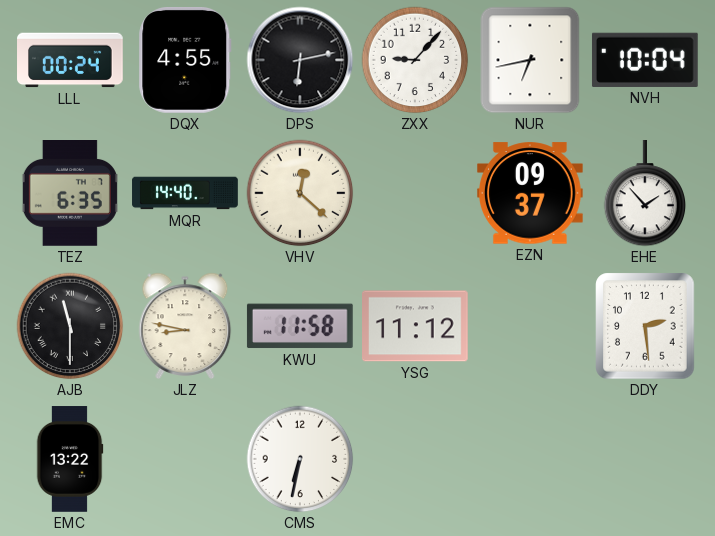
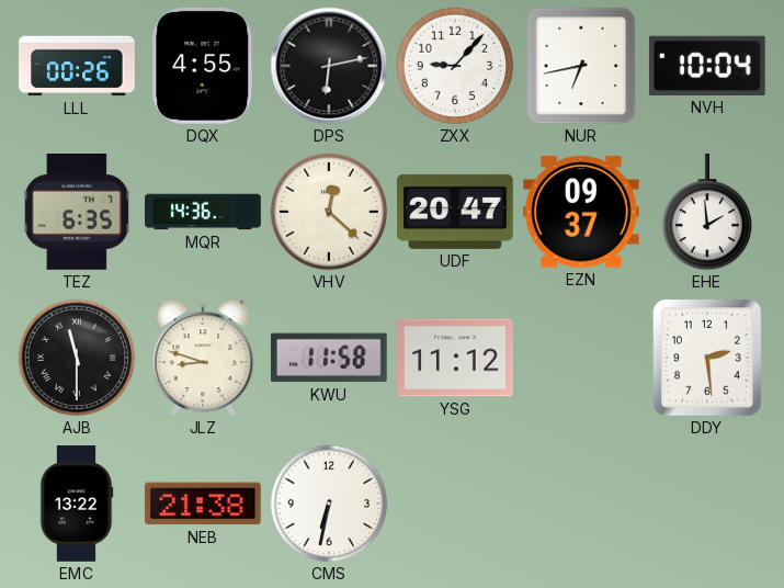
LLL: 00:24 -> 00:26
MQR: 14:40 -> 14:36
UDF: none -> 20:47
EHE: 1:53 -> 1:59
JLZ: 8:47 -> 8:48
NEB: none -> 21:38
